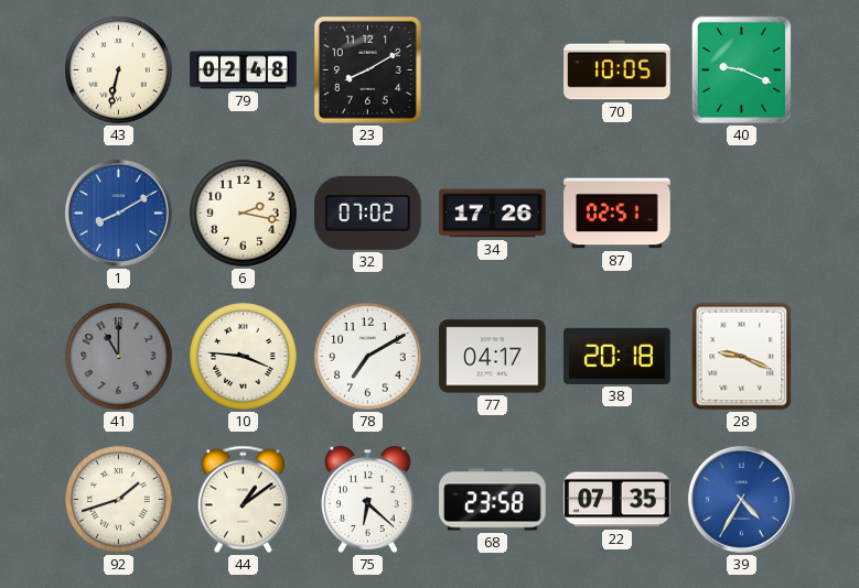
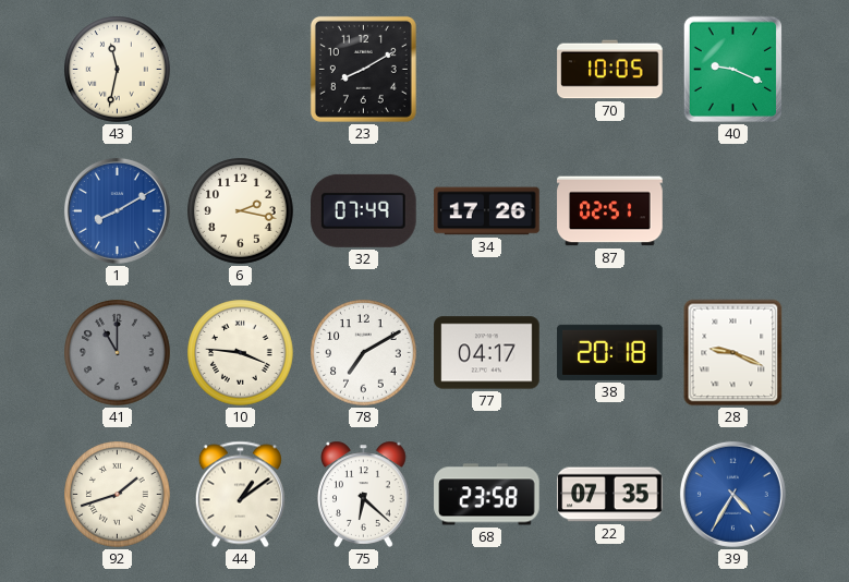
43: 6:32 -> 11:32
79: 02:48 -> none
32: 07:02 -> 07:49
